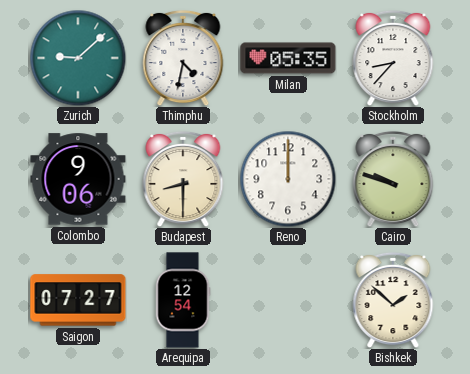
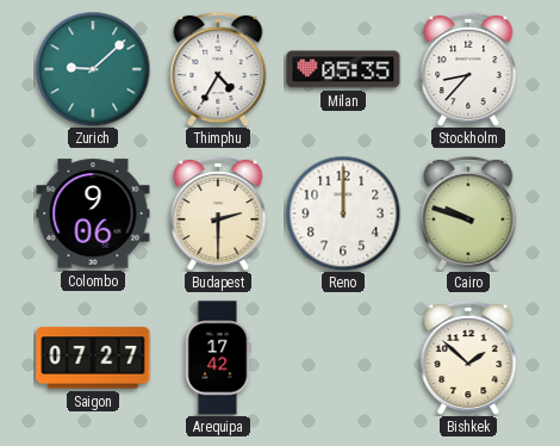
Thimphu: 4:32 -> 4:35
Budapest: 8:30 -> 2:30
Arequipa: 12:54 -> 17:42
